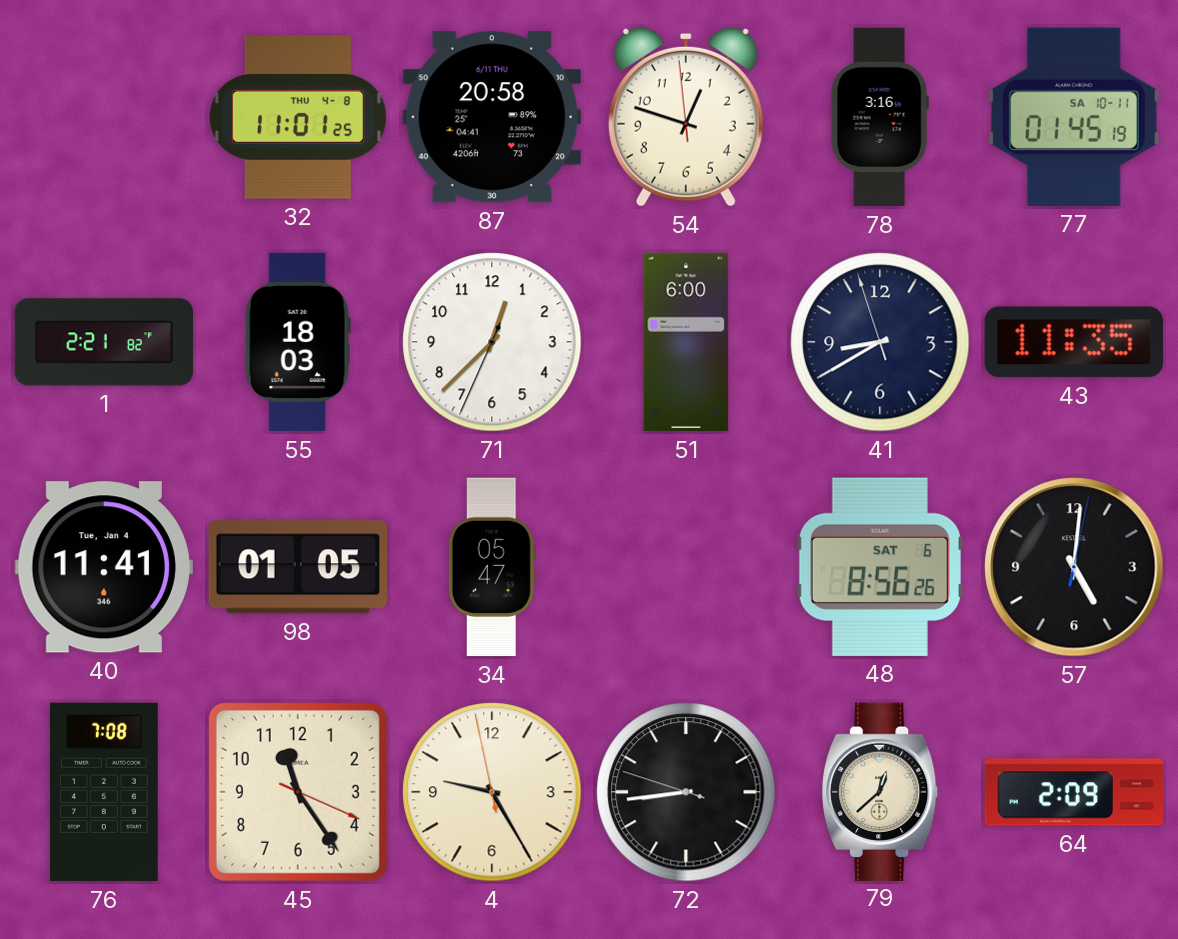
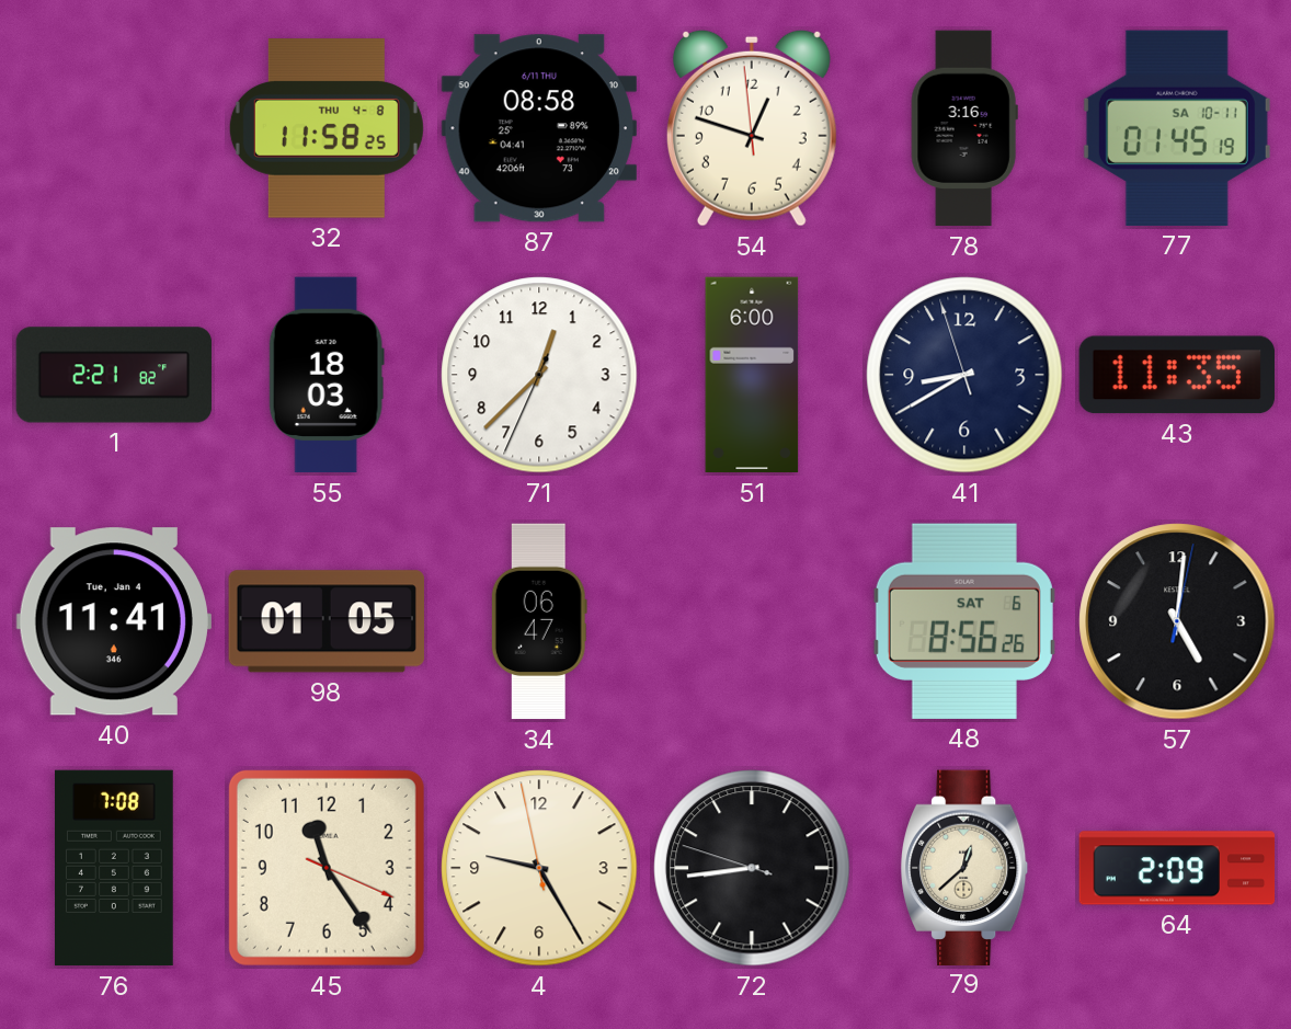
32: 11:01 -> 11:58
87: 20:58 -> 08:58
34: 05:47 -> 06:47
